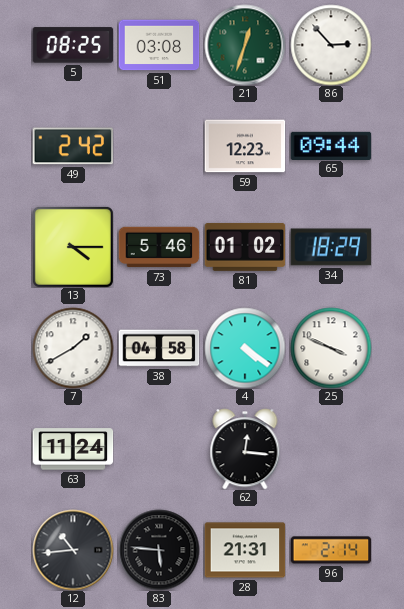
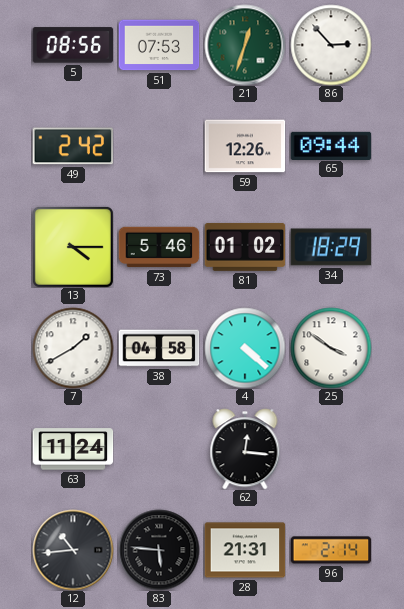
5: 08:25 -> 08:56
51: 03:08 -> 07:53
59: 12:23 -> 12:26
4: 4:21 -> 4:22
25: 3:49 -> 3:51
